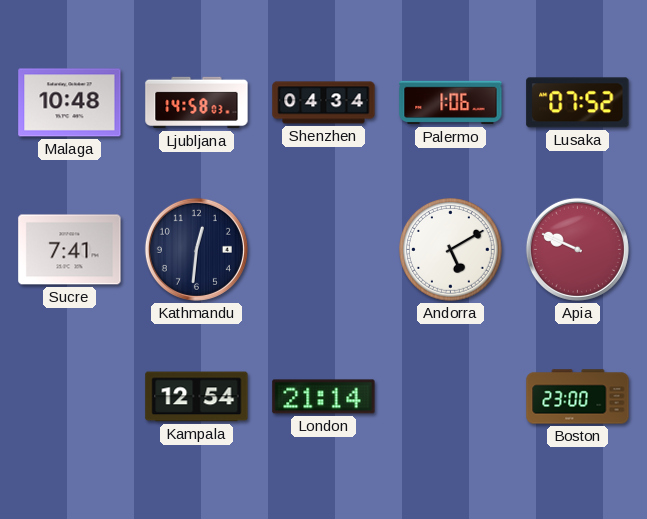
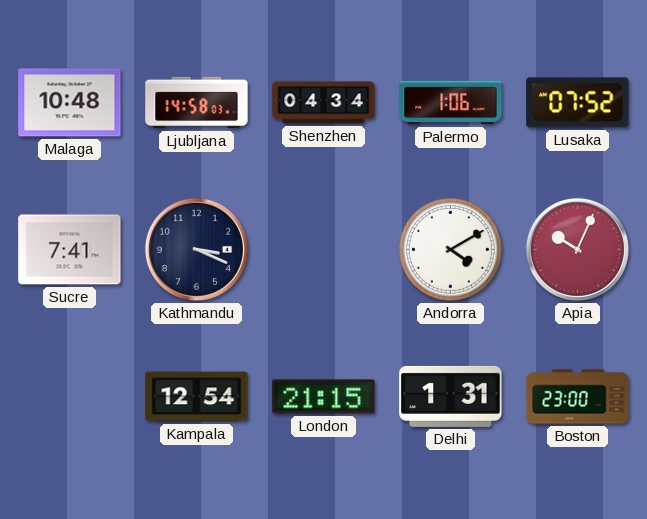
Kathmandu: 12:31 -> 3:19
Andorra: 5:10 -> 4:10
Apia: 9:49 -> 10:04
London: 21:14 -> 21:15
Delhi: none -> 1:31
